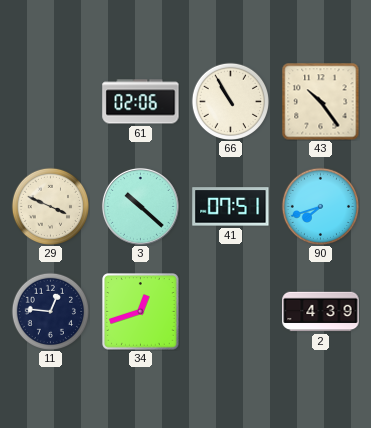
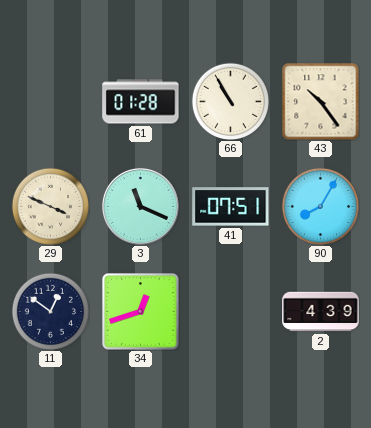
61: 02:06 -> 01:28
3: 10:22 -> 11:19
90: 7:42 -> 8:05
11: 12:46 -> 12:51
